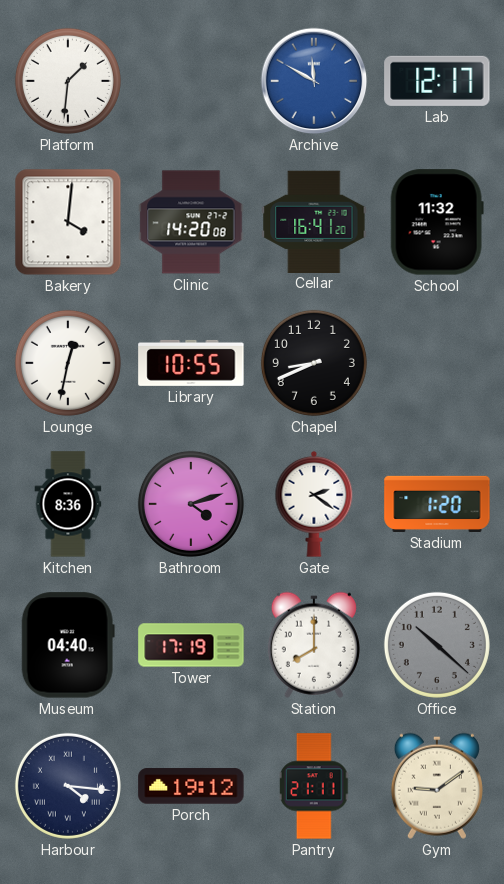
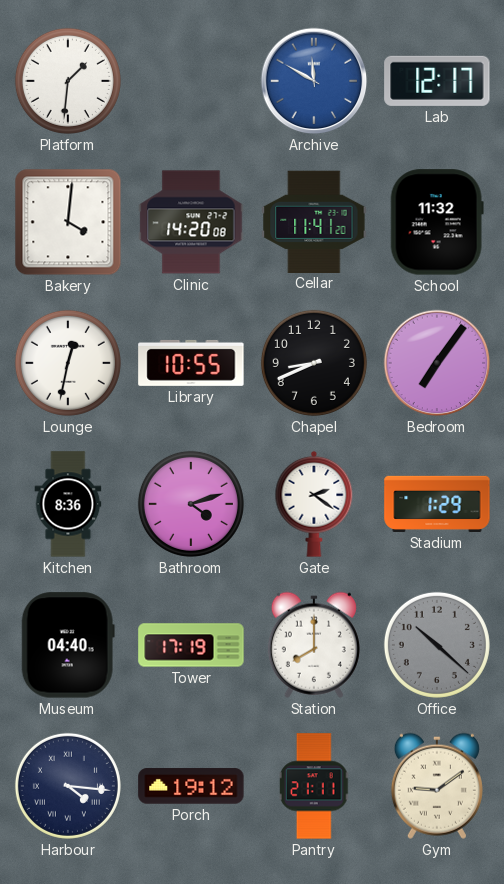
Cellar: 16:41 -> 11:41
Bedroom: none -> 7:06
Stadium: 1:20 -> 1:29
